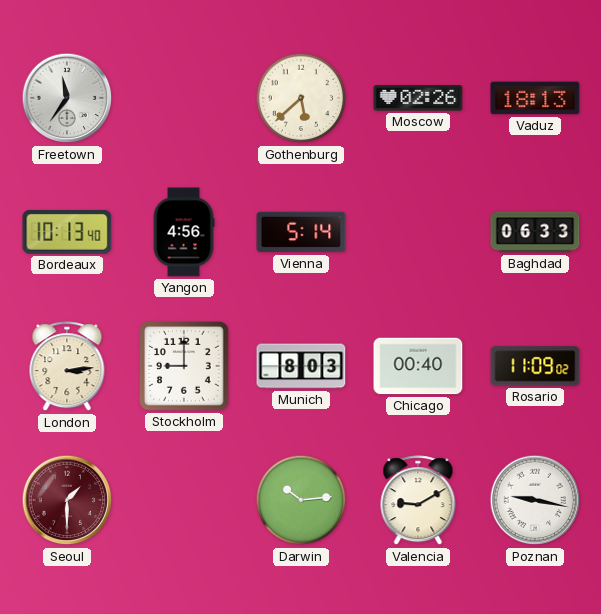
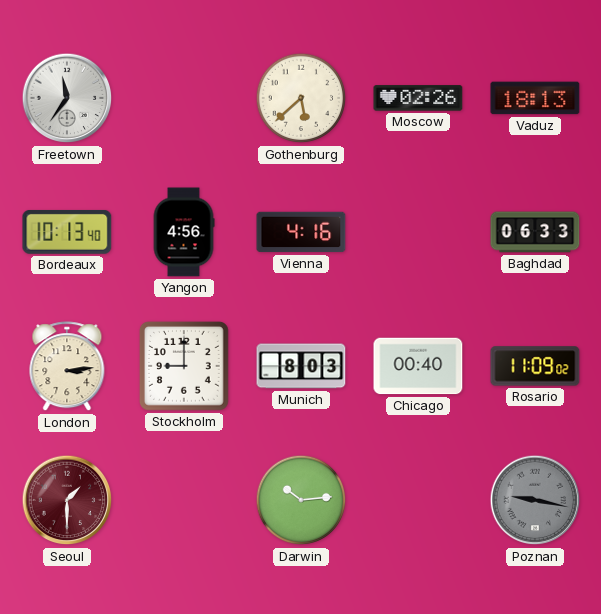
Vienna: 5:14 -> 4:16
Valencia: 9:10 -> none
Poznan dial: white -> grey
